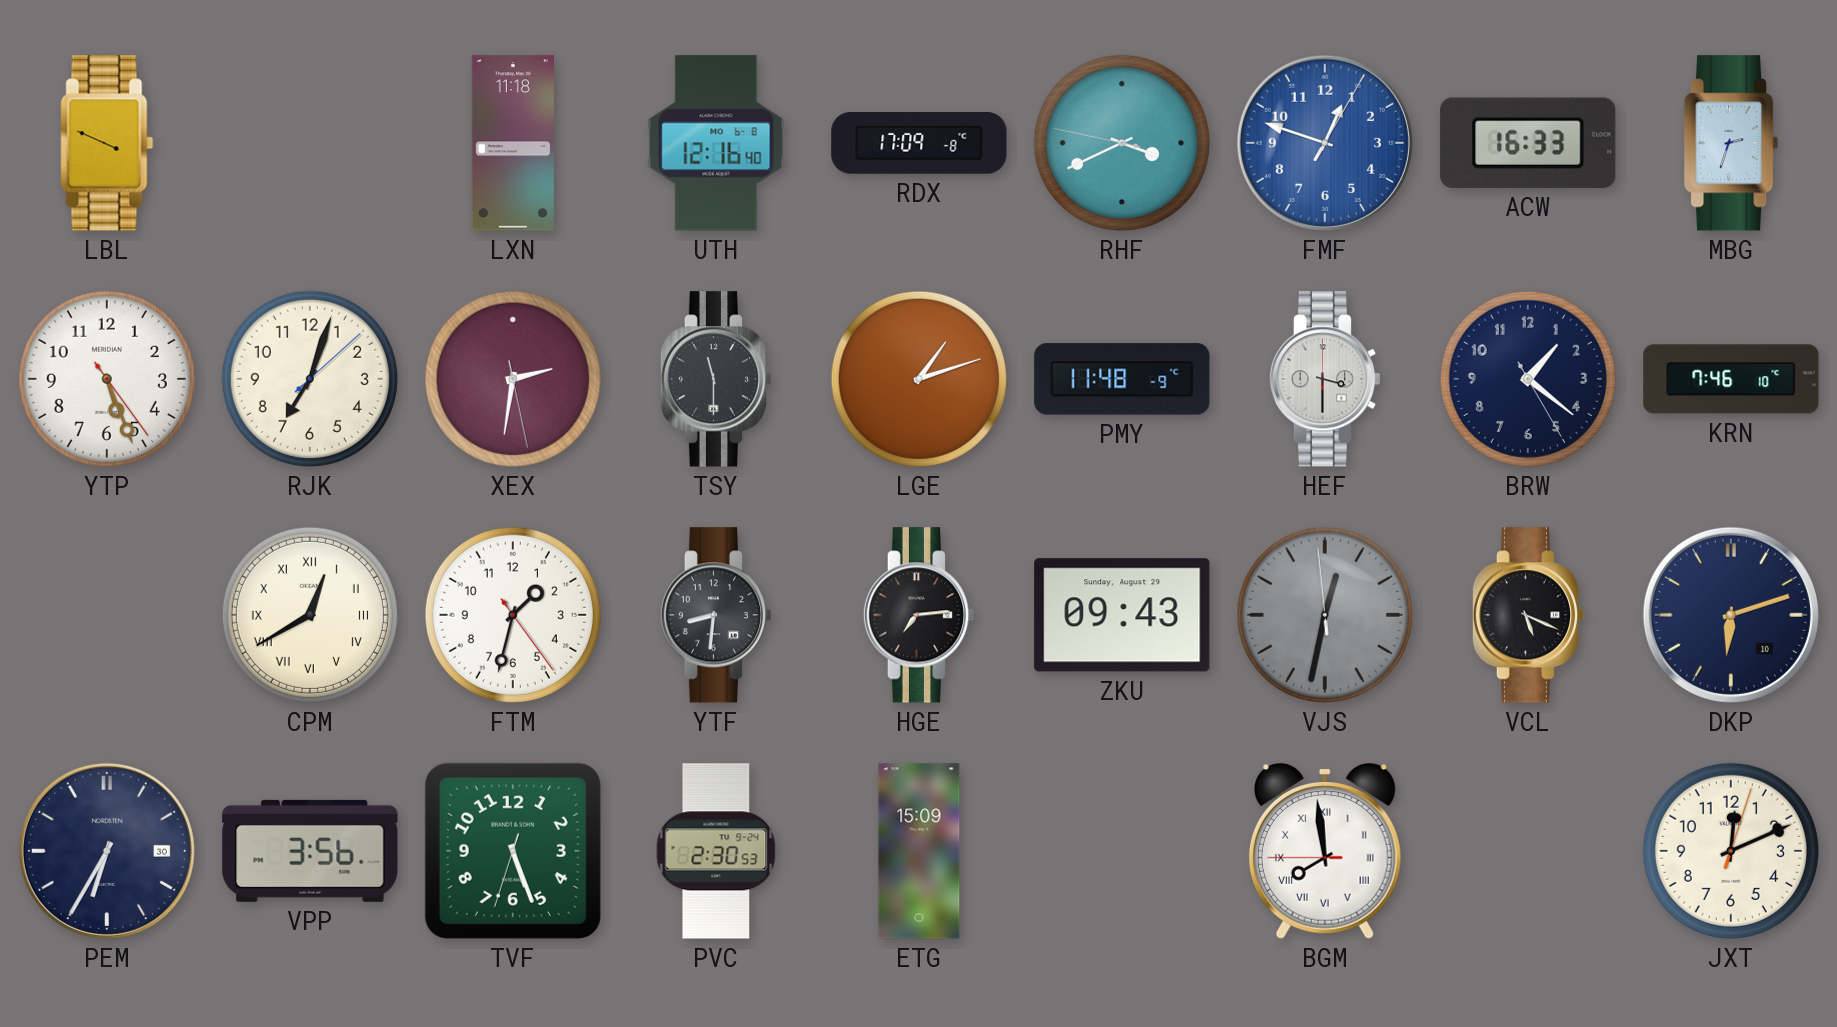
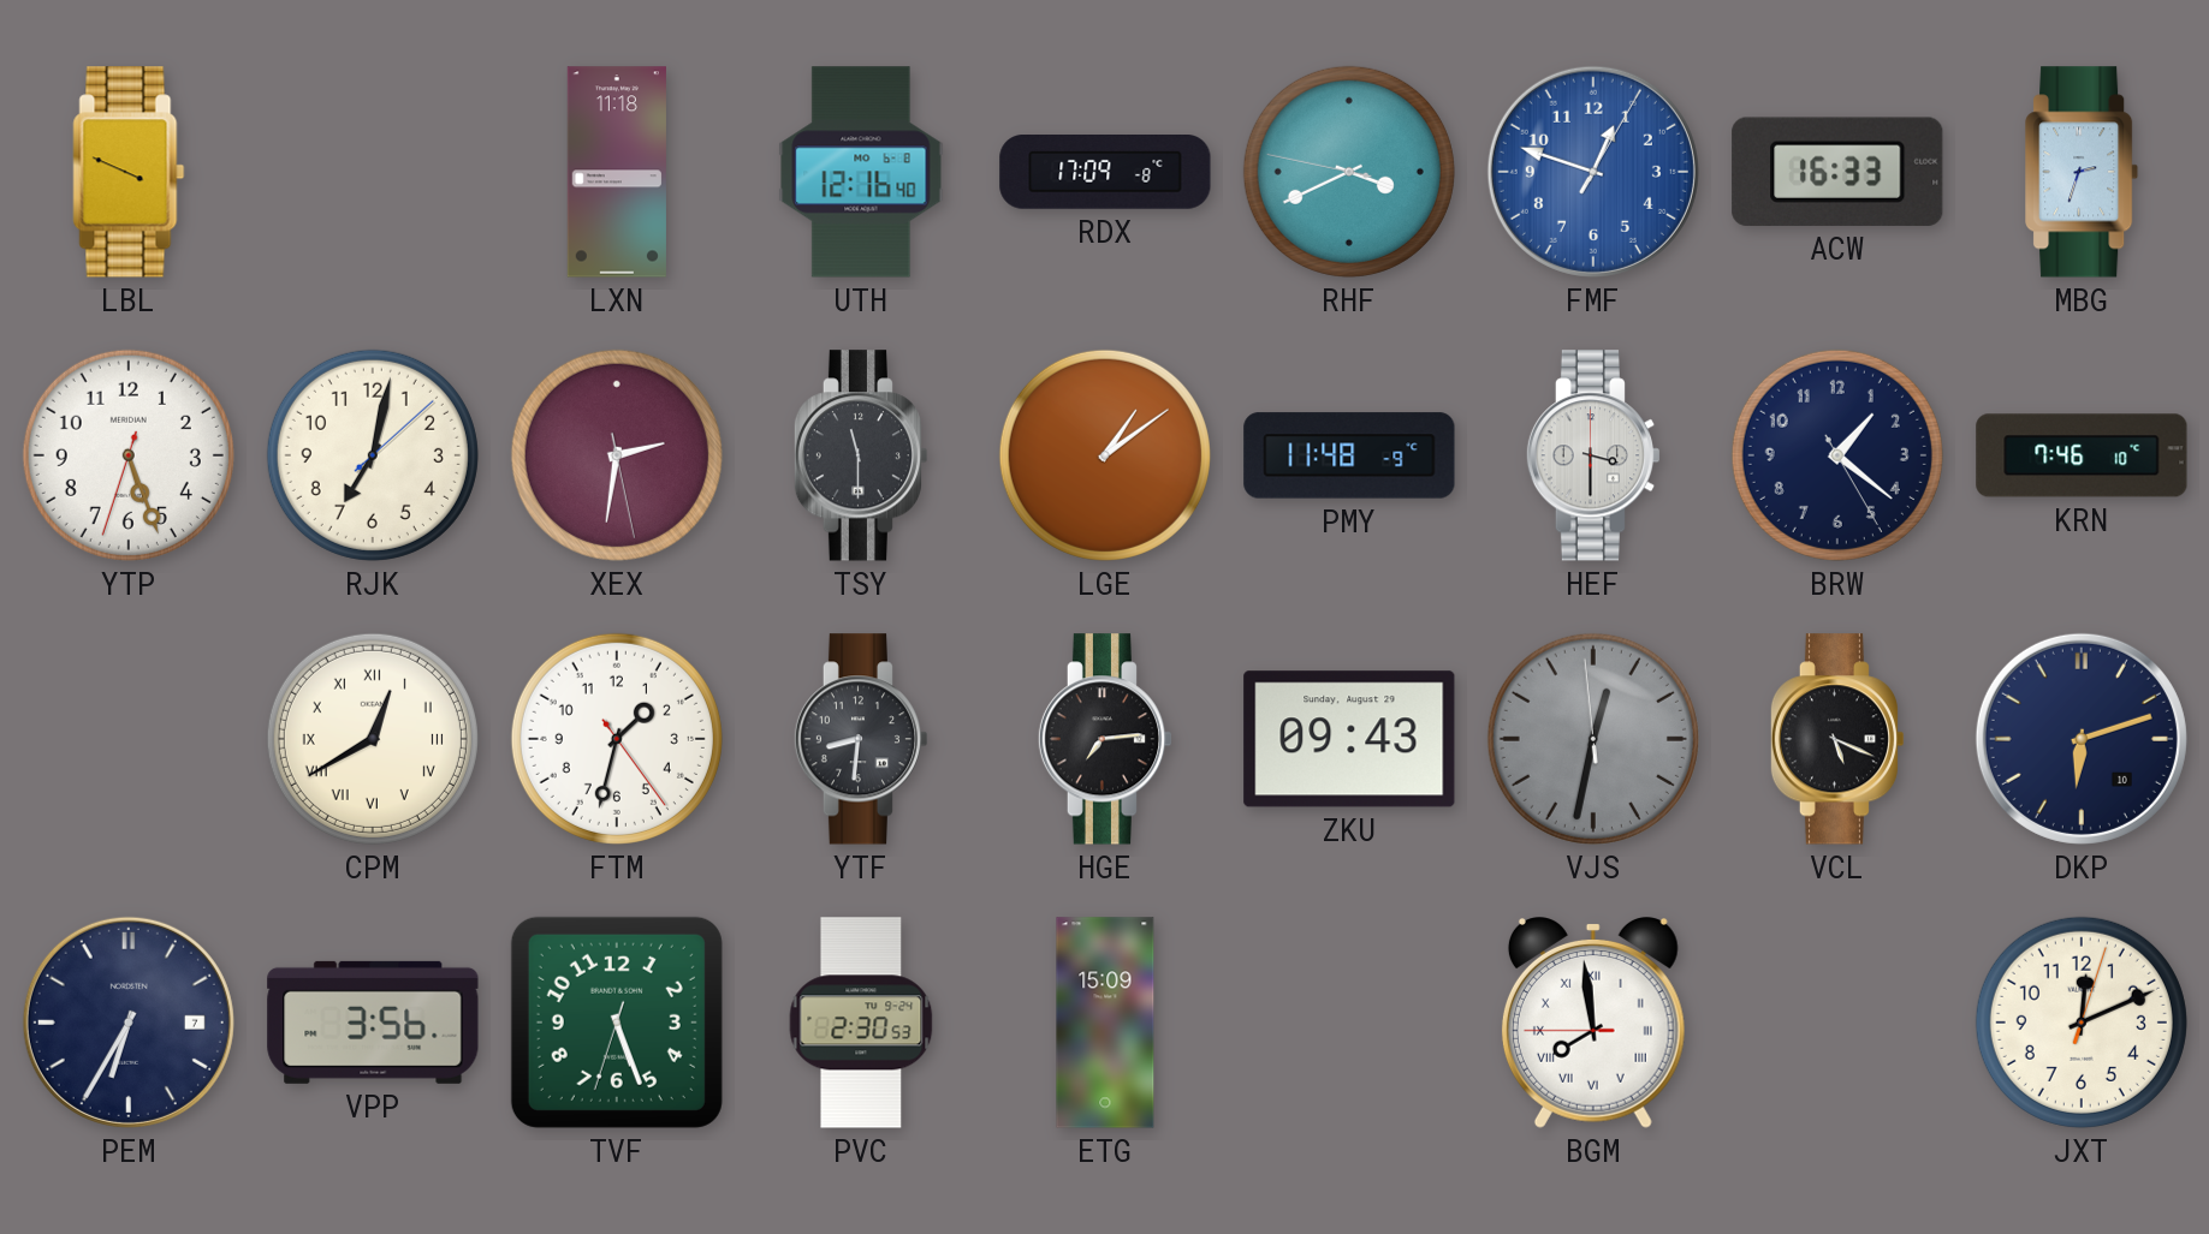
YTP: 5:26:24 -> 5:26:33
RJK: 7:03 -> 7:02
LGE: 1:12 -> 1:09
PEM date: 30 -> 7
